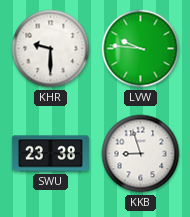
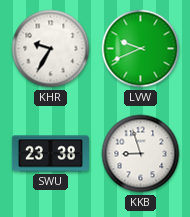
KHR: 9:30 -> 9:35
LVW: 9:46 -> 9:41
